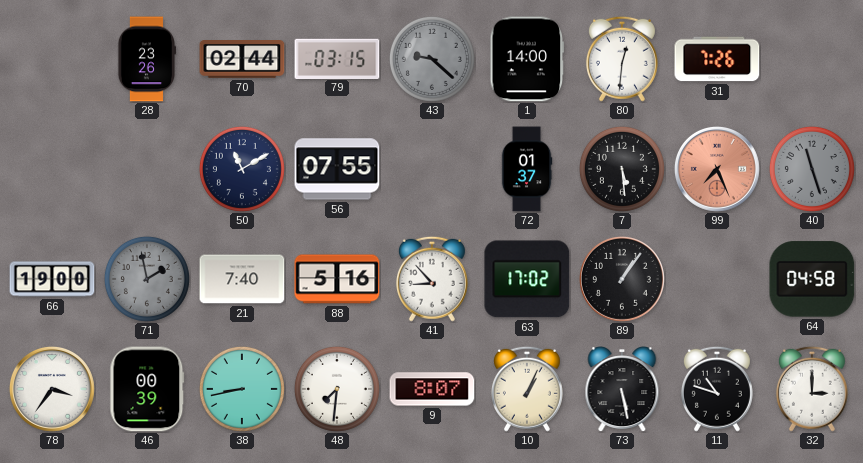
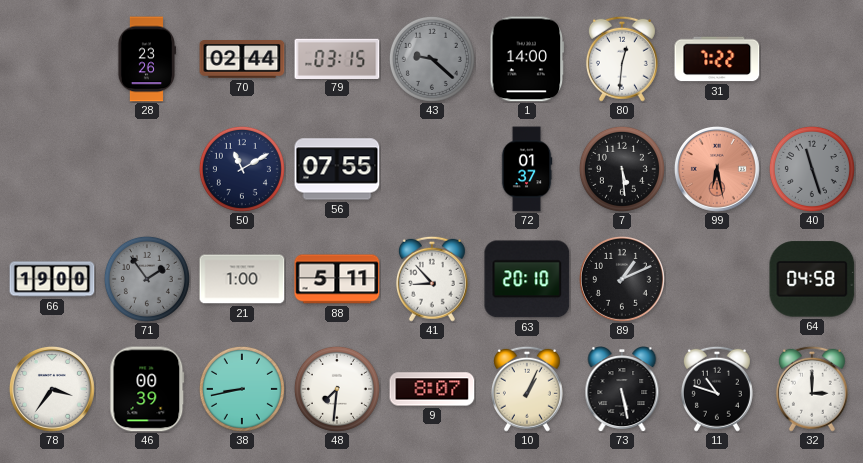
31: 7:26 -> 7:22
99: 7:26 -> 6:28
71: 1:58 -> 1:54
21: 7:40 -> 1:00
88: 5:16 -> 5:11
63: 17:02 -> 20:10
89: 1:06 -> 1:11
